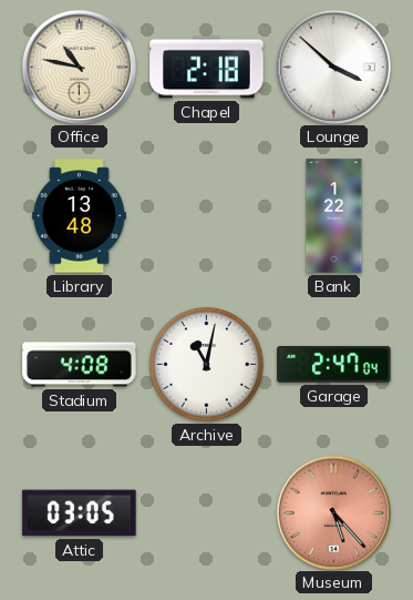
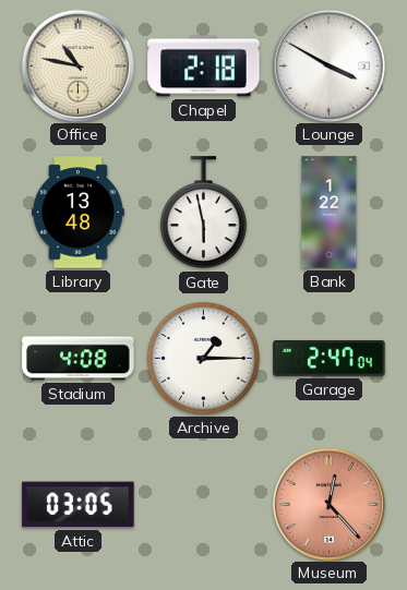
Lounge: 3:52 -> 3:50
Gate: none -> 5:58
Archive: 11:02 -> 1:15
Museum: 5:23 -> 12:23
